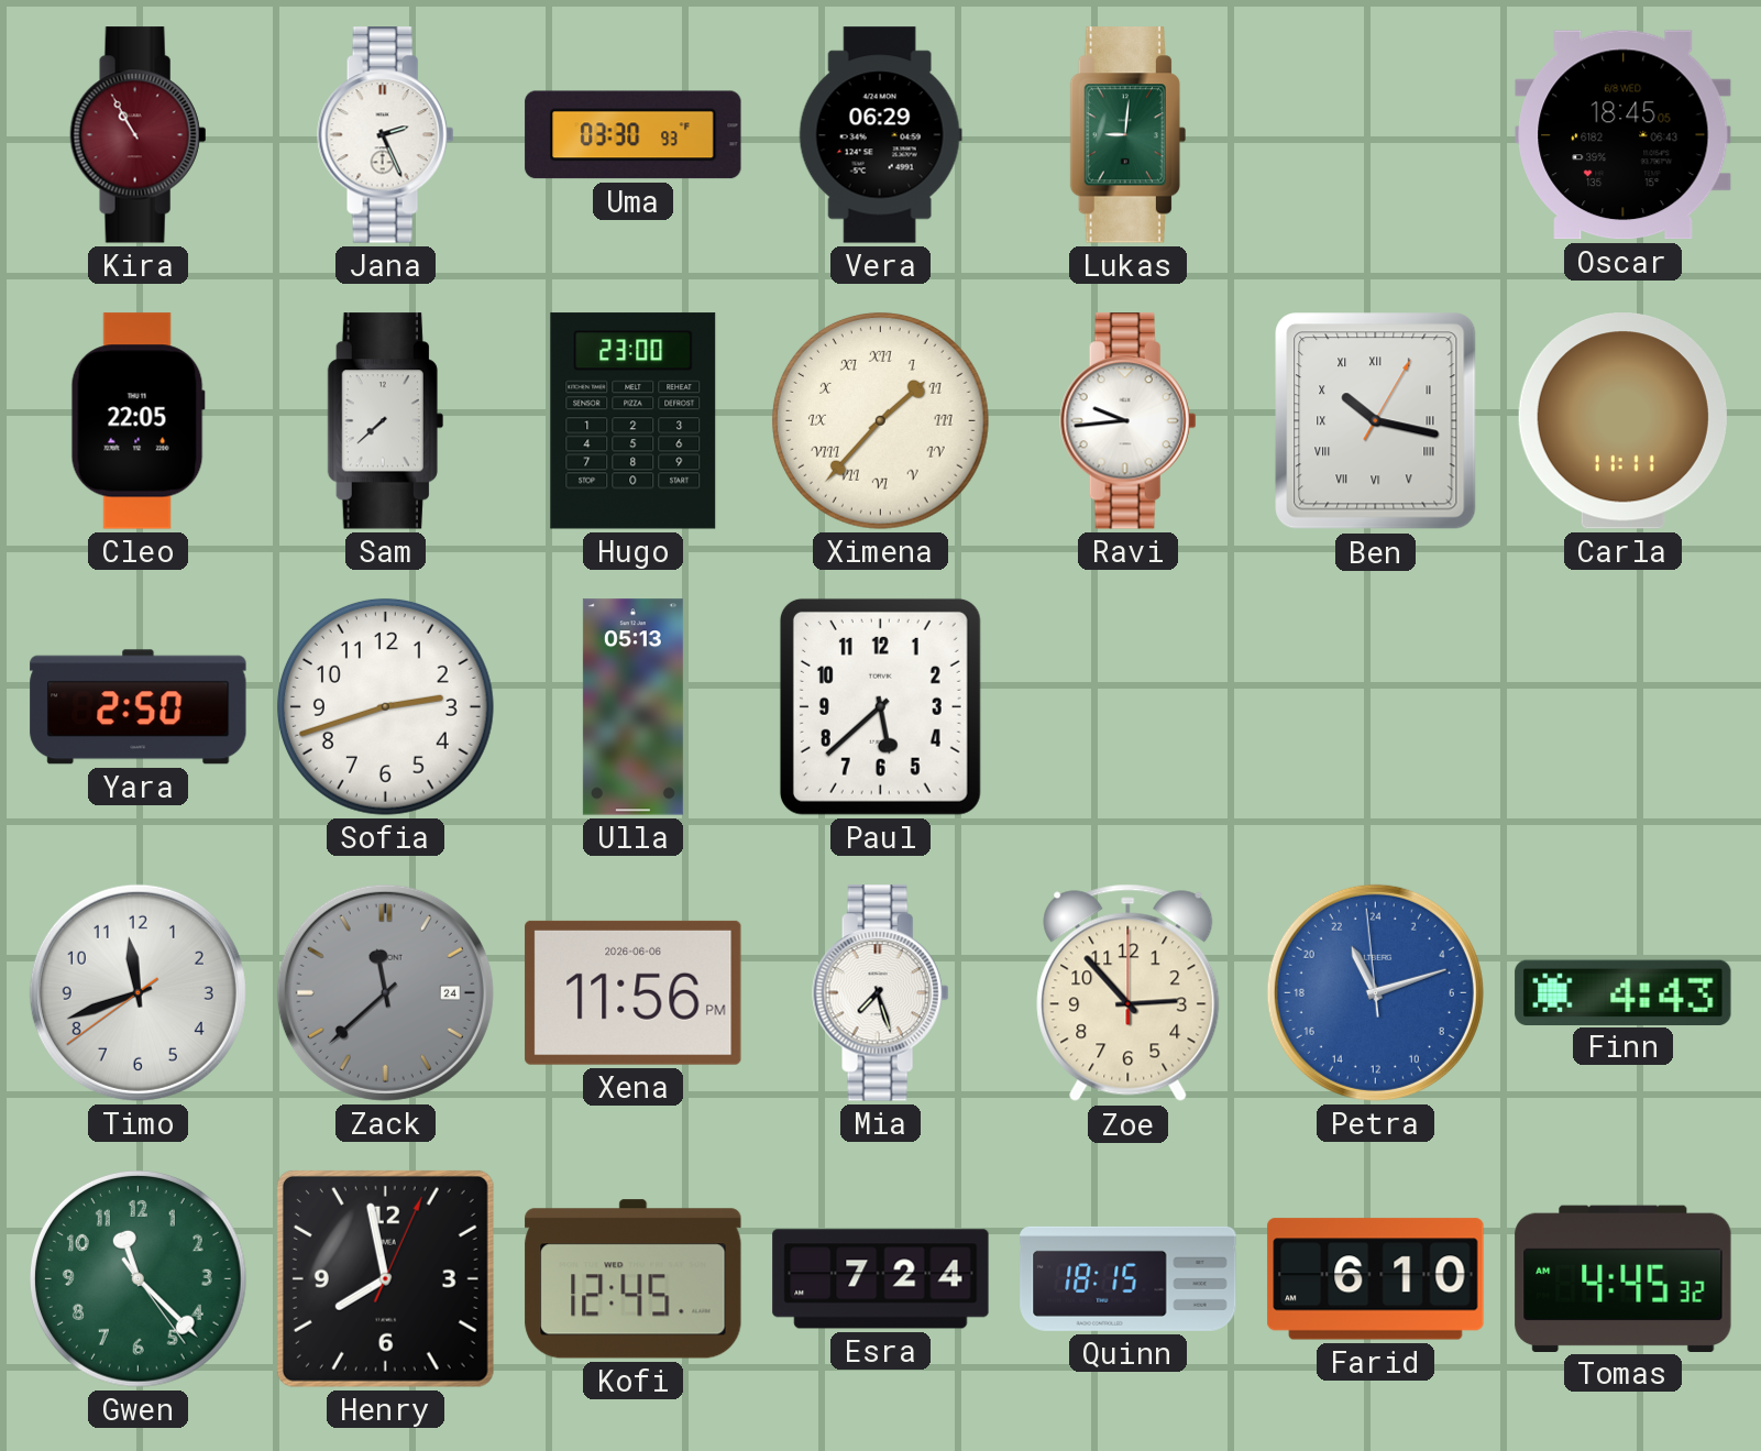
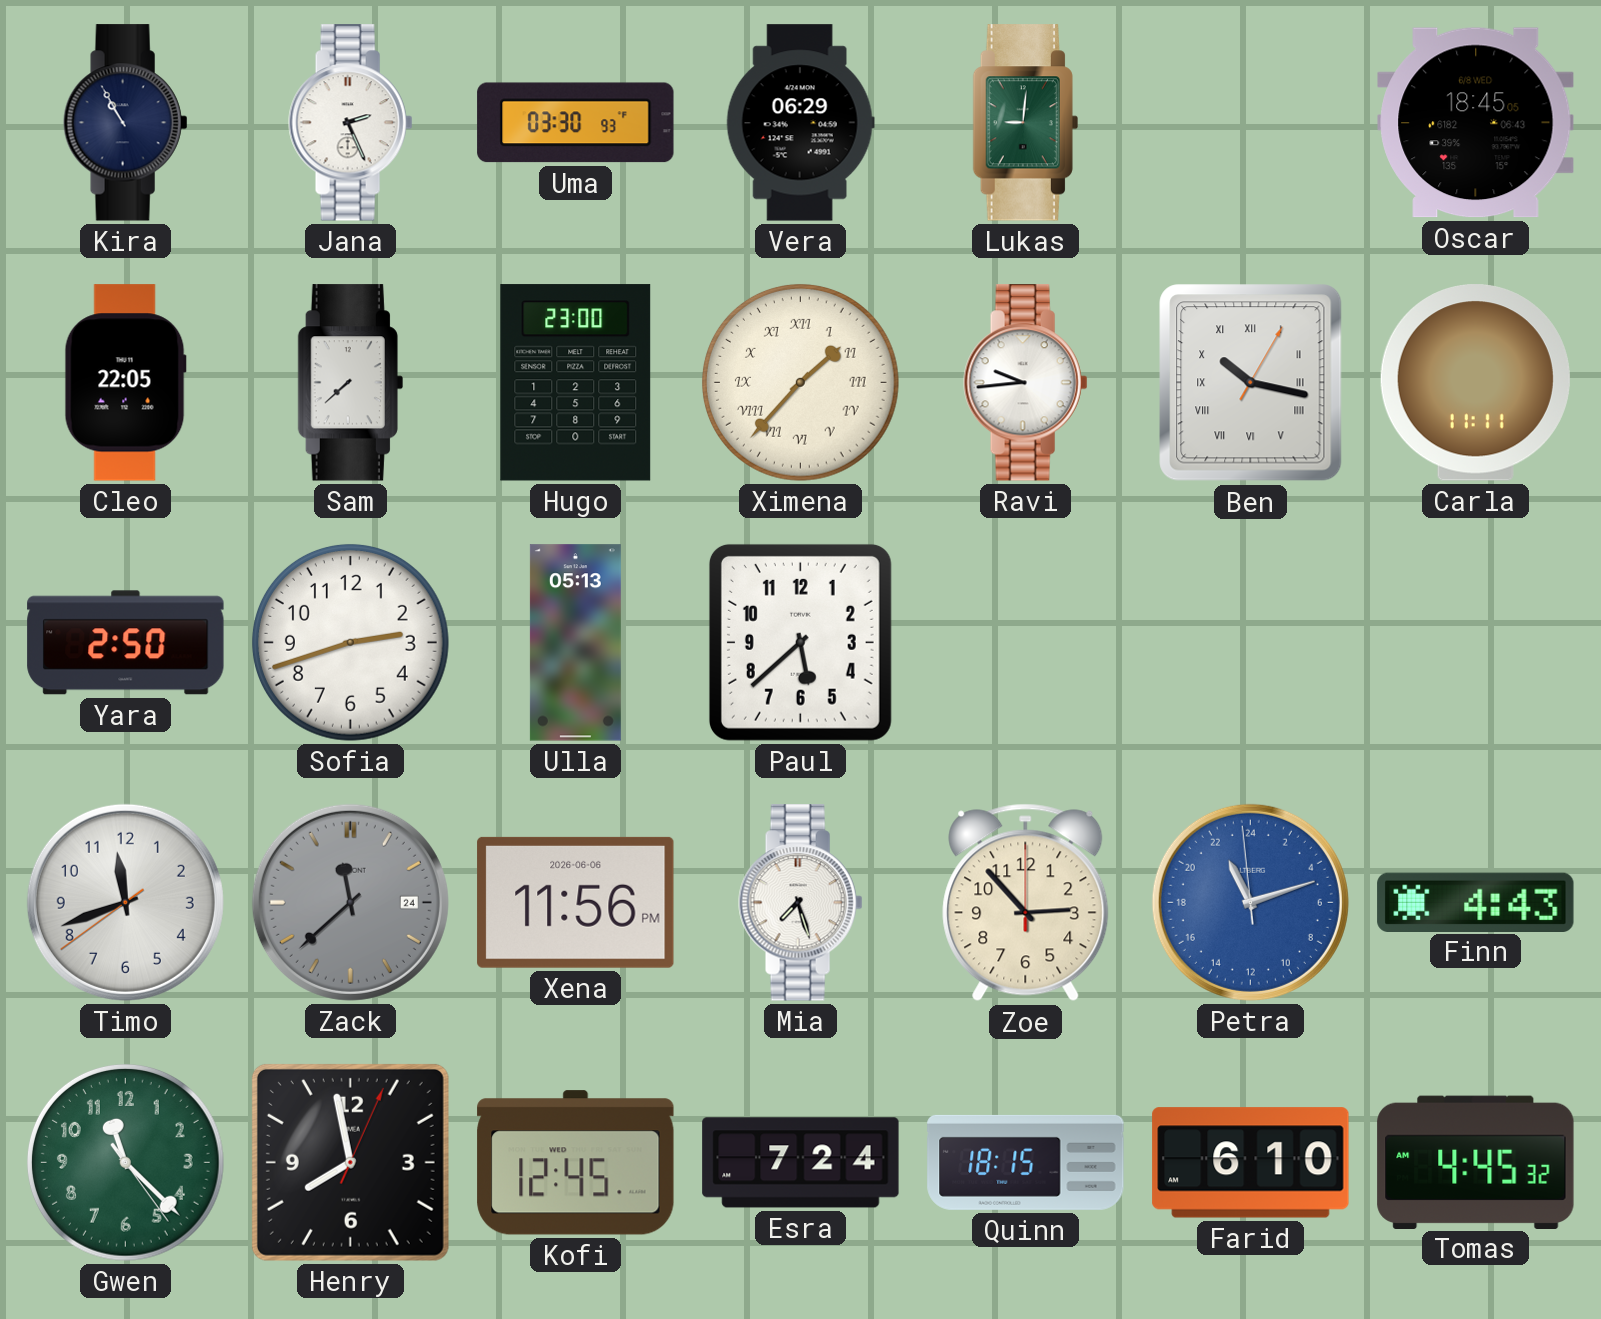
Kira dial: burgundy -> navy
